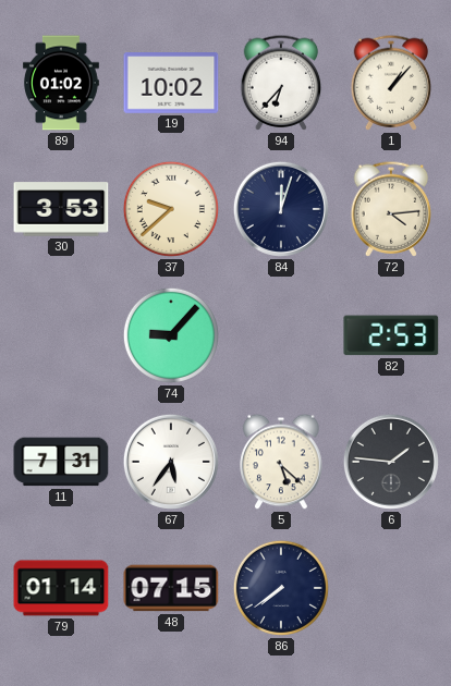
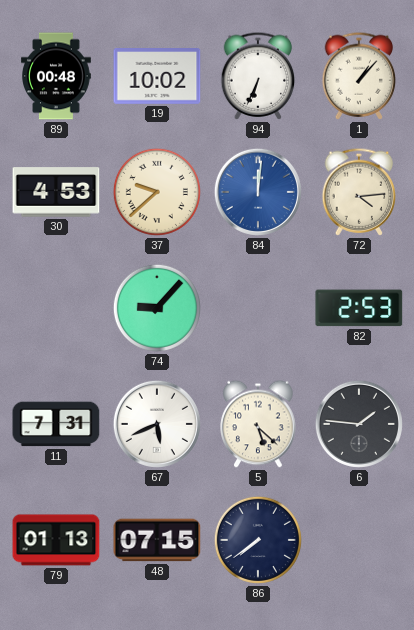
89: 01:02 -> 00:48
94: 6:37 -> 6:34
30: 3:53 -> 4:53
84: 12:03 -> 12:01
84 dial: navy -> blue
67: 5:36 -> 5:41
79: 01:14 -> 01:13
